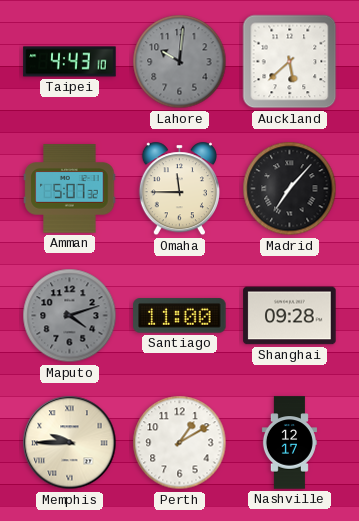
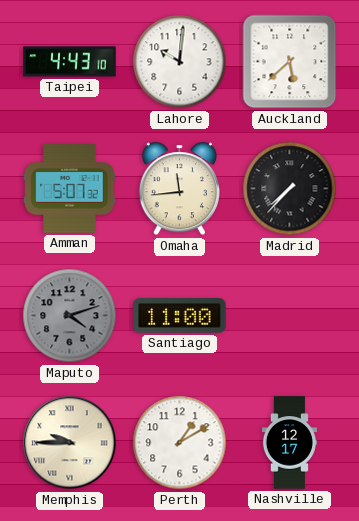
Lahore dial: grey -> white
Omaha: 11:45 -> 11:44
Madrid: 7:07 -> 7:37
Shanghai: 09:28 -> none
